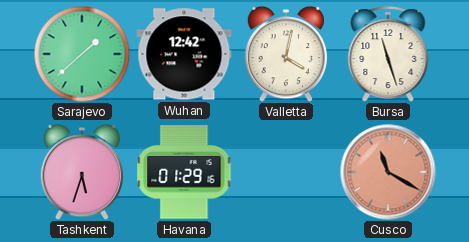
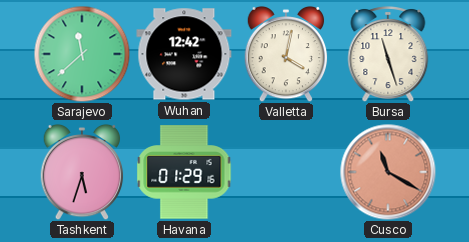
Sarajevo: 1:38 -> 11:38
